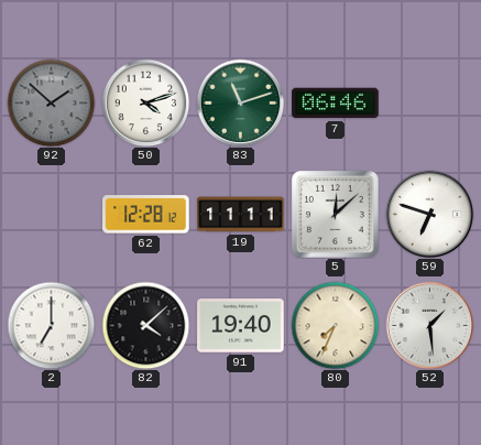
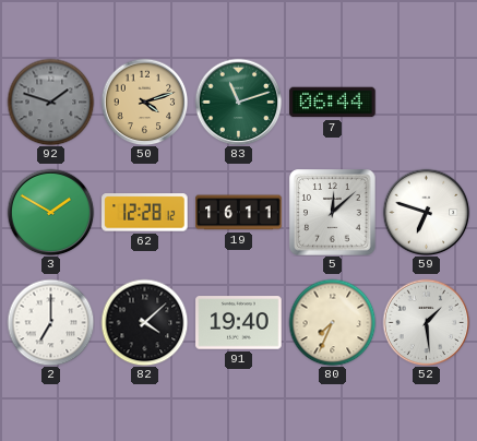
92: 1:52 -> 1:48
50 dial: white -> champagne
7: 06:46 -> 06:44
3: none -> 1:50
19: 11:11 -> 16:11
